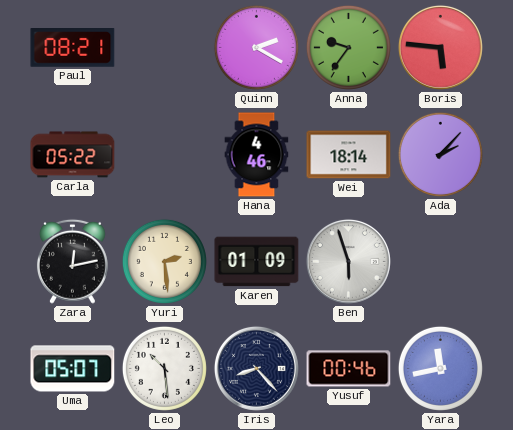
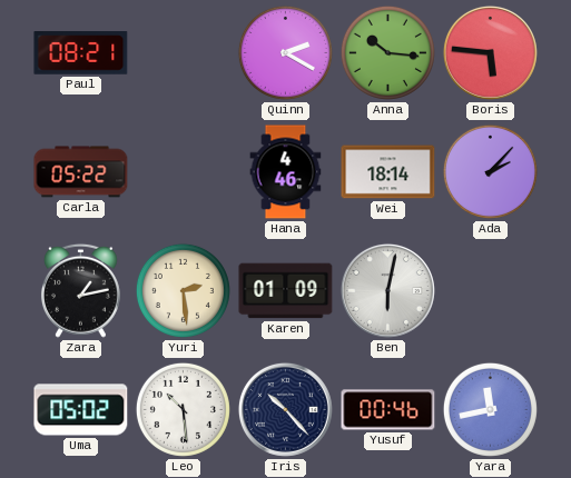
Anna: 9:36 -> 10:16
Zara: 12:13 -> 1:13
Ben: 5:57 -> 6:02
Uma: 05:07 -> 05:02
Iris: 8:23 -> 10:23
